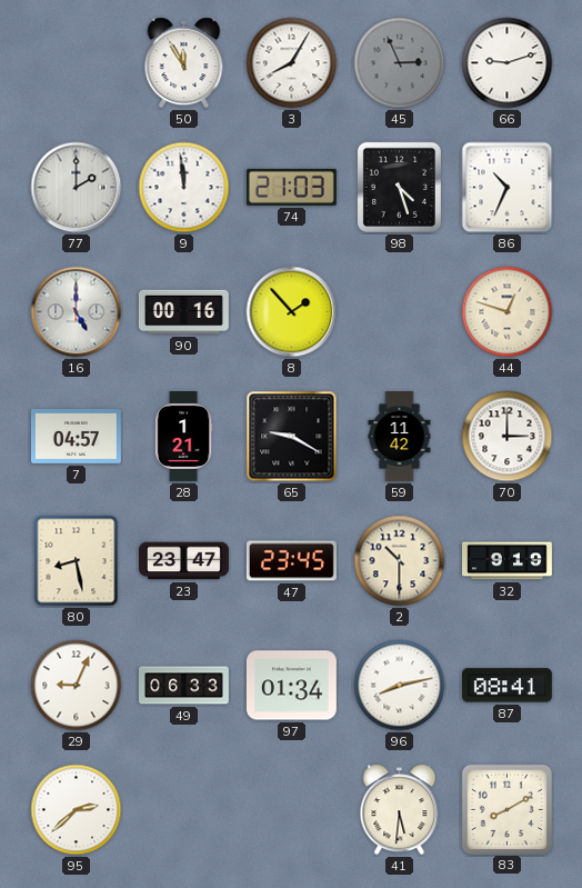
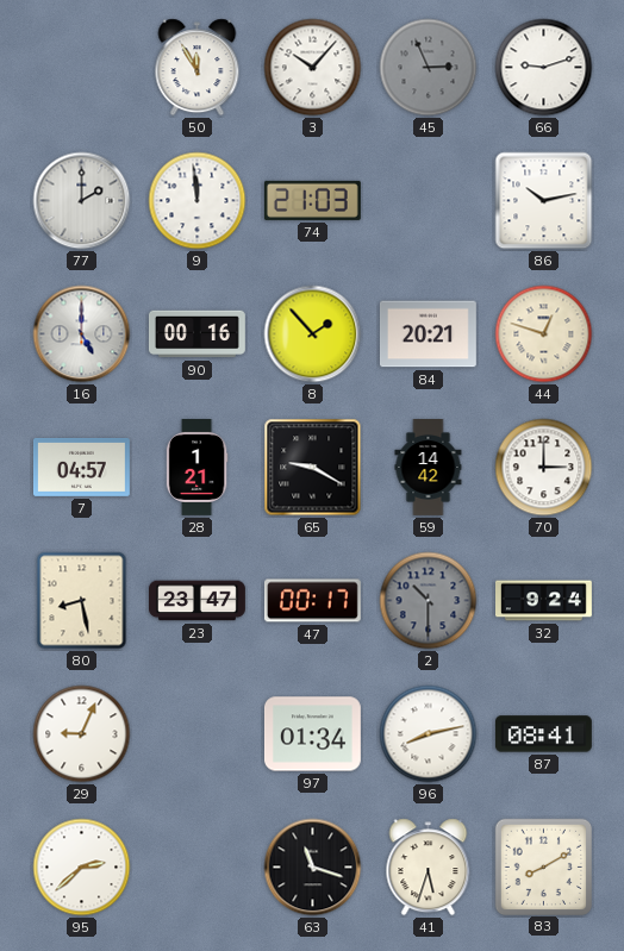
3: 8:05 -> 10:07
98: 4:27 -> none
86: 10:34 -> 10:13
84: none -> 20:21
59: 11:42 -> 14:42
47: 23:45 -> 00:17
2 dial: cream -> grey
32: 9:19 -> 9:24
49: 06:33 -> none
63: none -> 11:18
41: 5:31 -> 5:33
